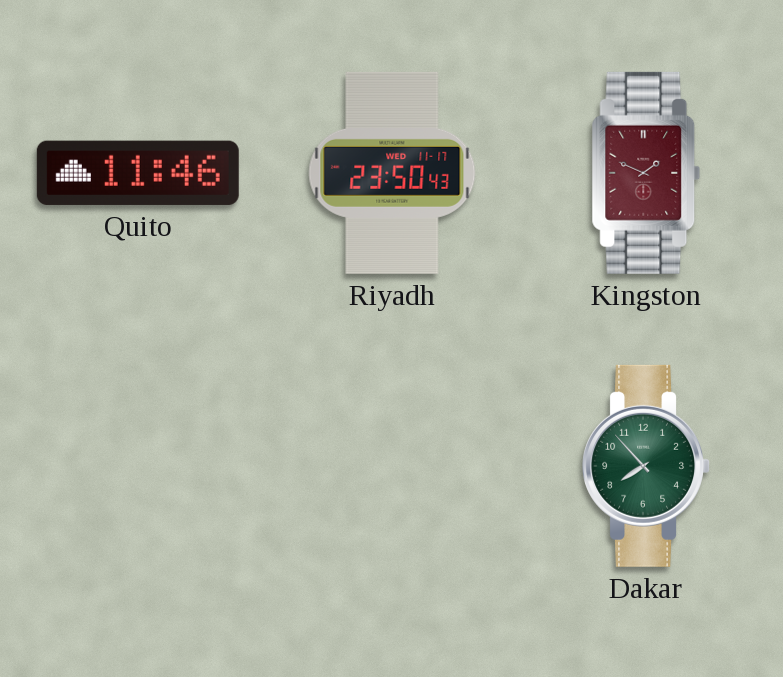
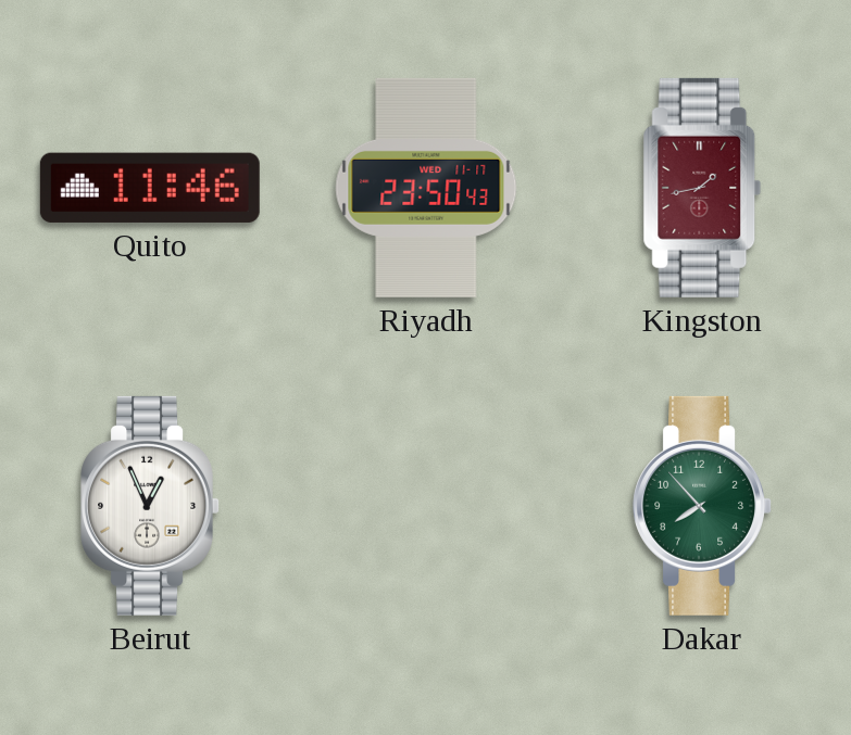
Kingston: 1:49 -> 1:43
Beirut: none -> 12:56
